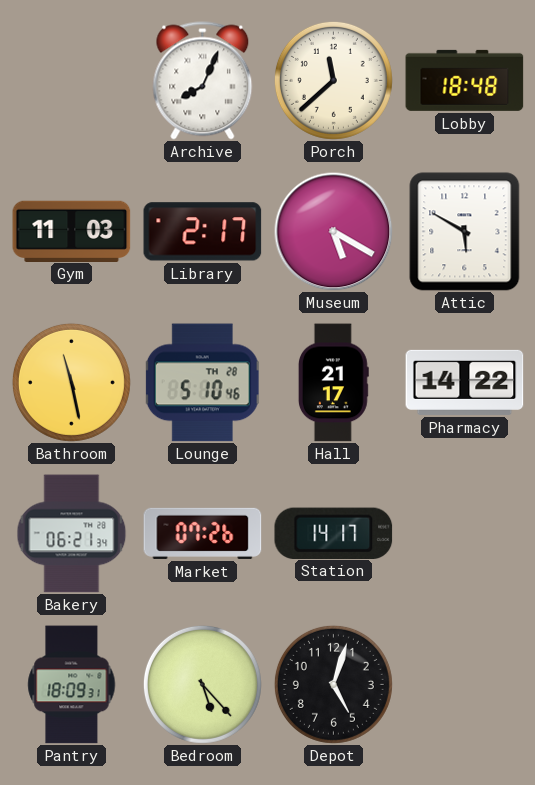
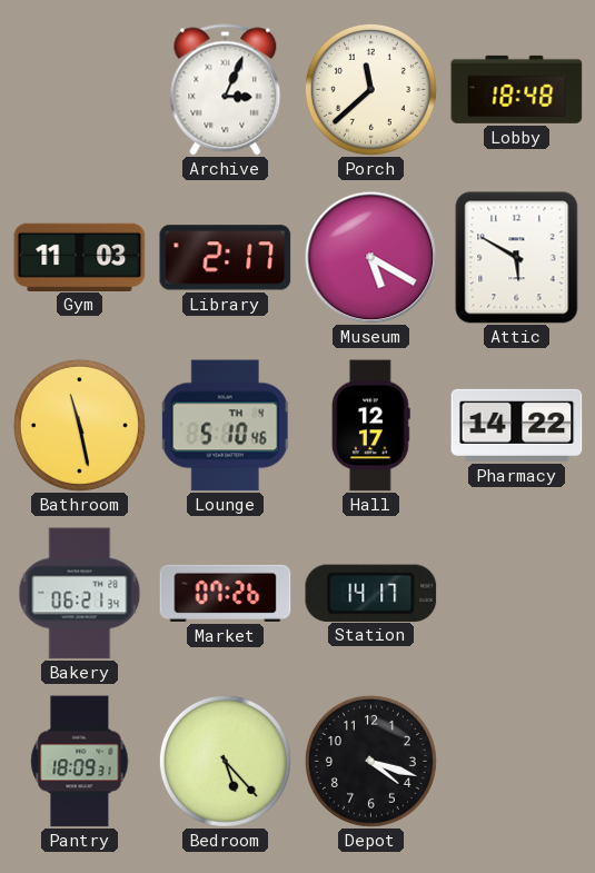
Archive: 8:04 -> 3:04
Lounge date: TH 28 -> TH 4
Hall: 21:17 -> 12:17
Depot: 5:03 -> 4:18
